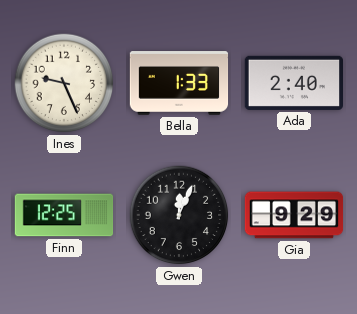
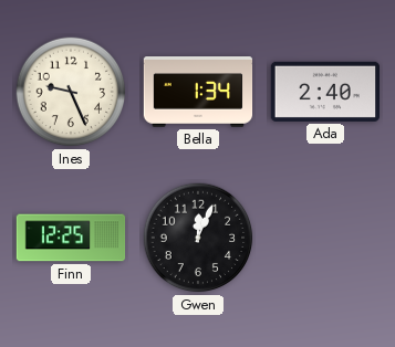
Bella: 1:33 -> 1:34
Gia: 9:29 -> none
